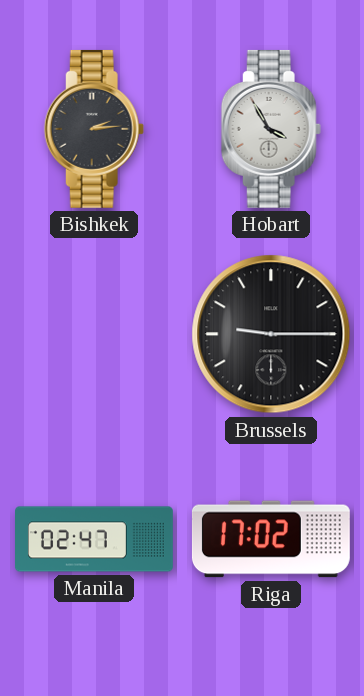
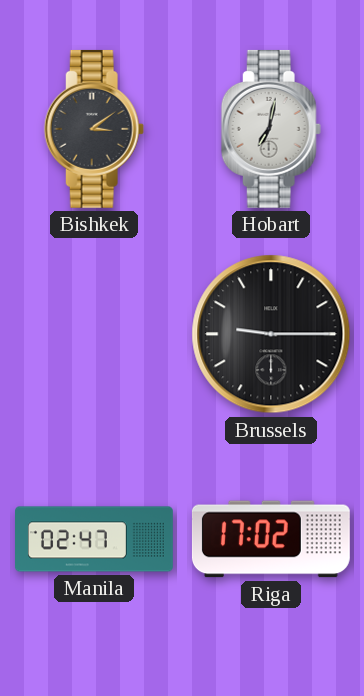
Bishkek: 2:14 -> 3:09
Hobart: 3:55 -> 7:02
